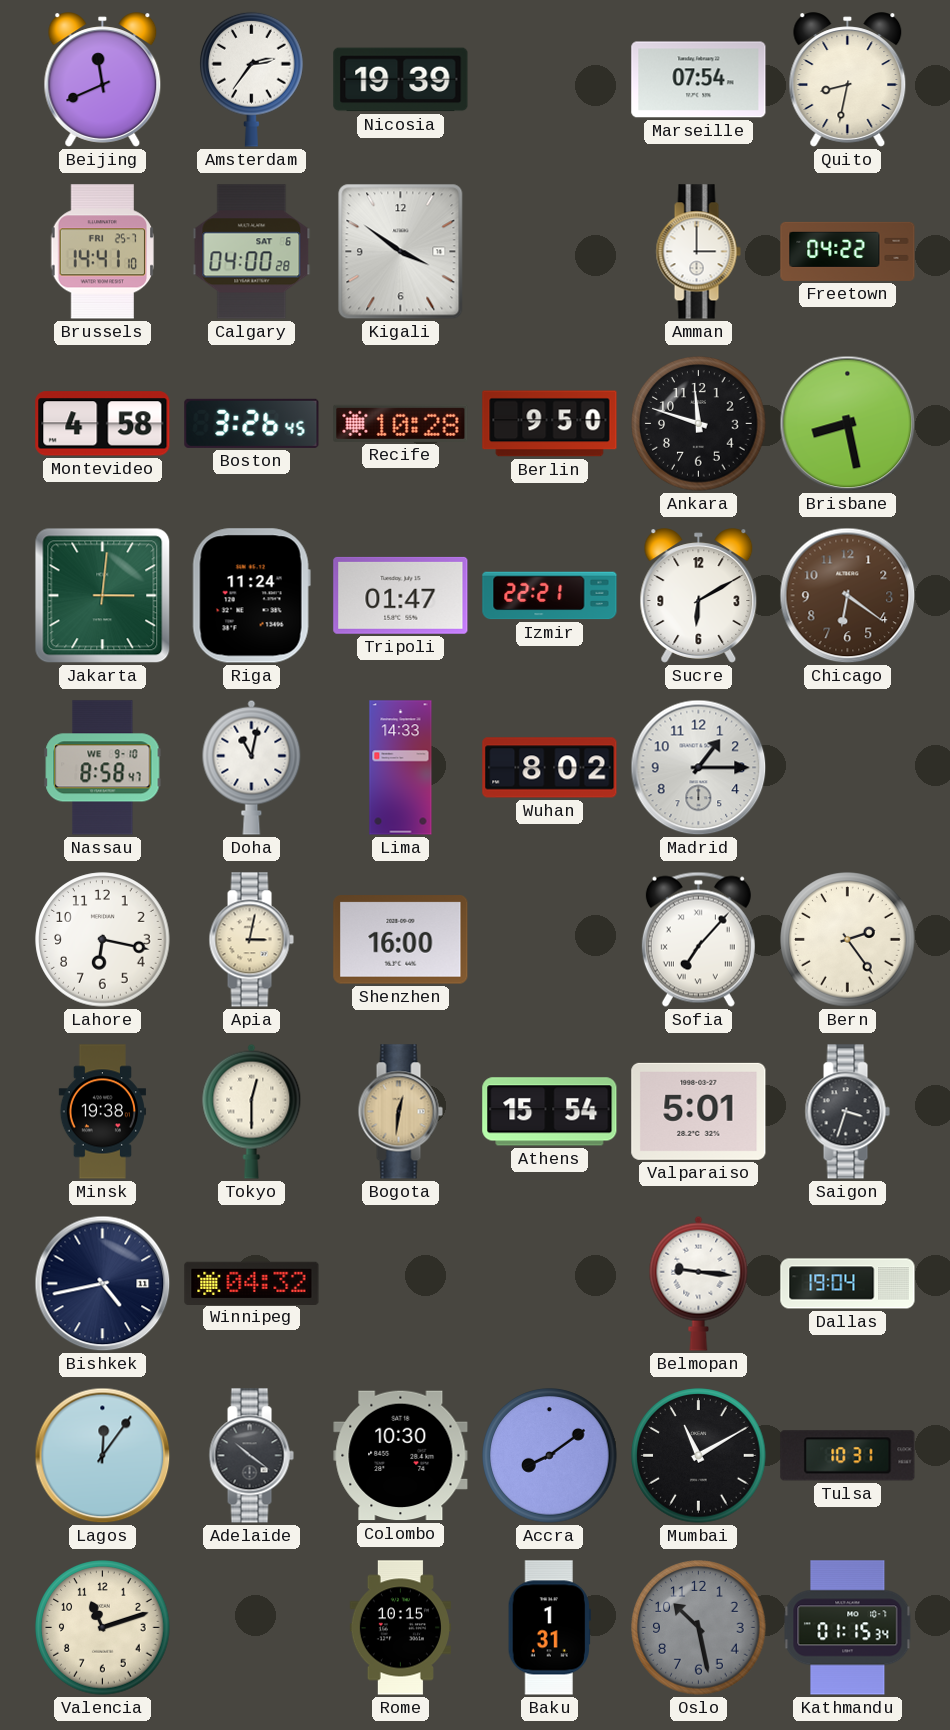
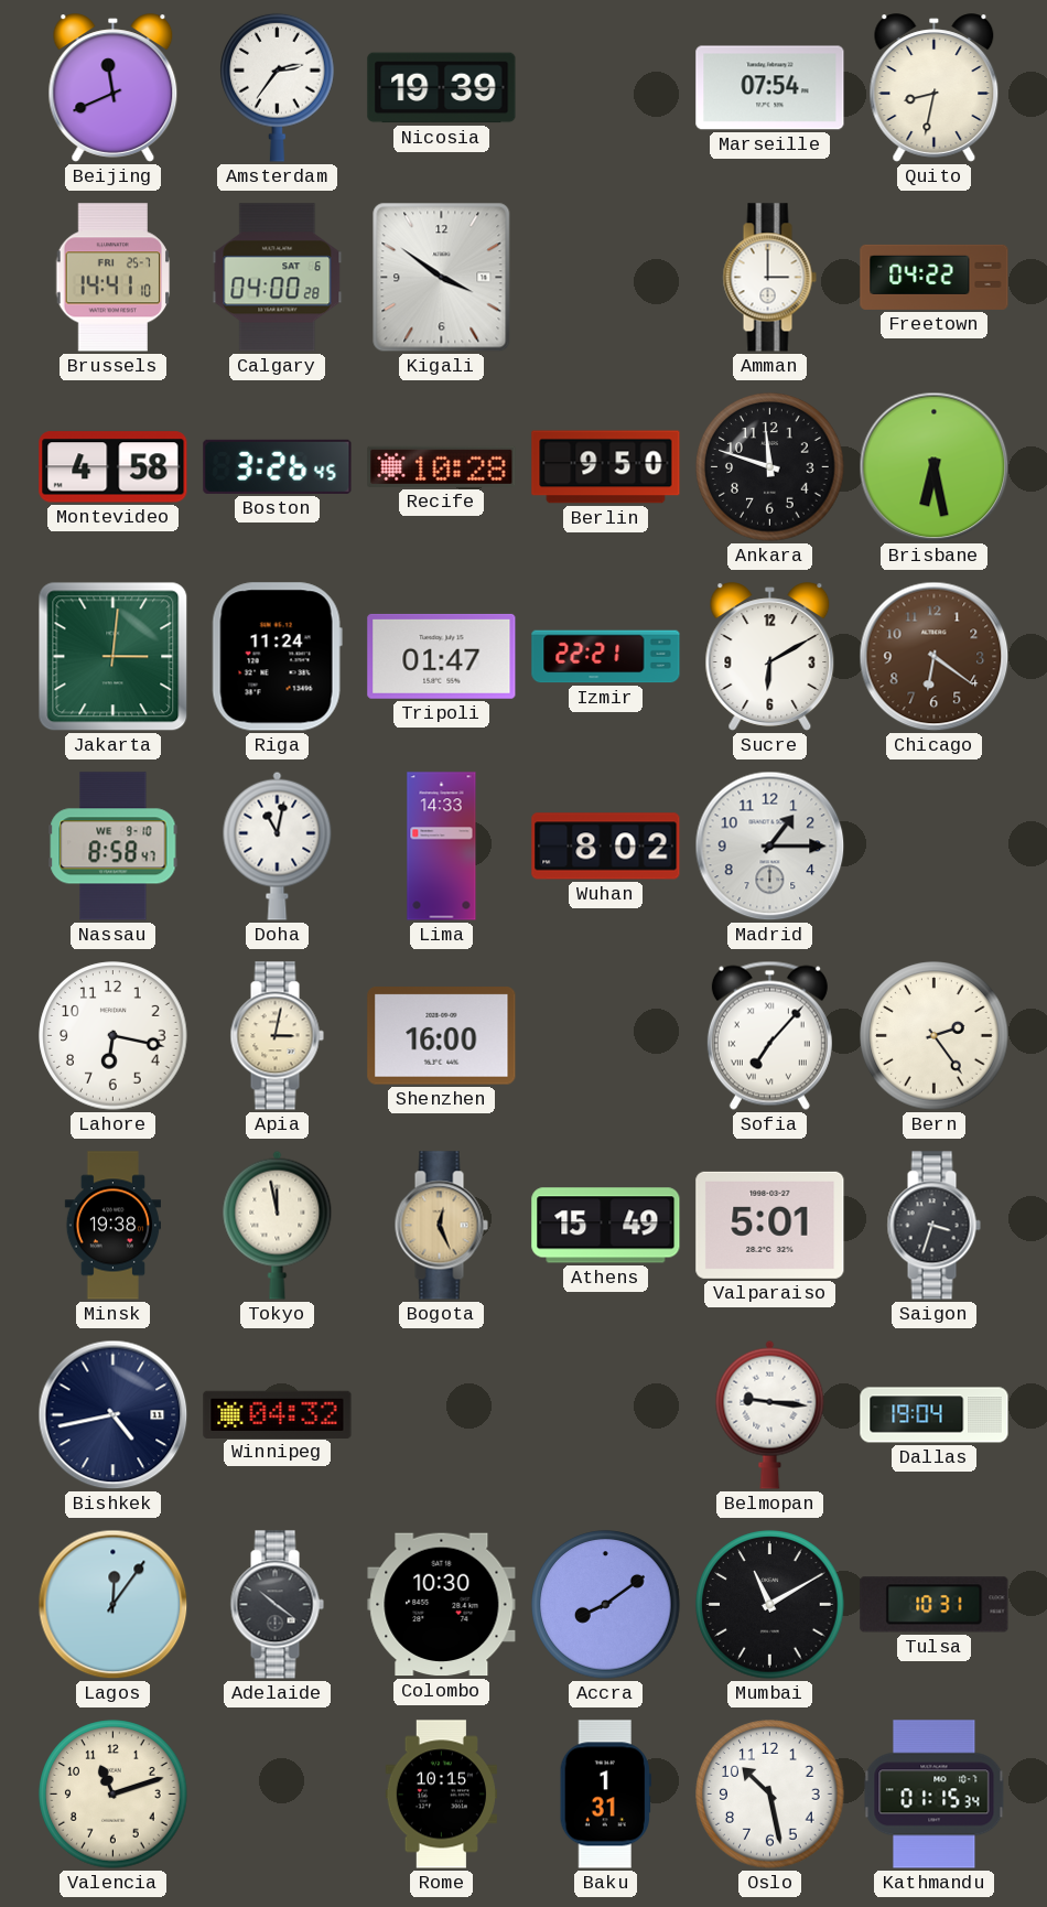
Brisbane: 8:28 -> 6:28
Tokyo: 12:30 -> 11:58
Bogota: 12:31 -> 12:26
Athens: 15:54 -> 15:49
Oslo dial: grey -> white
